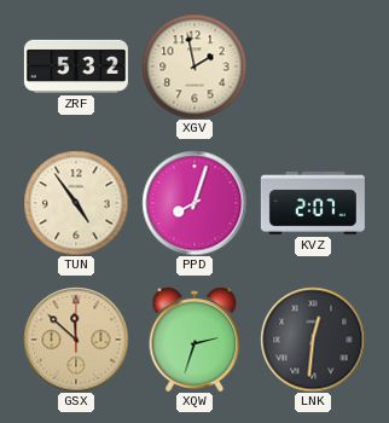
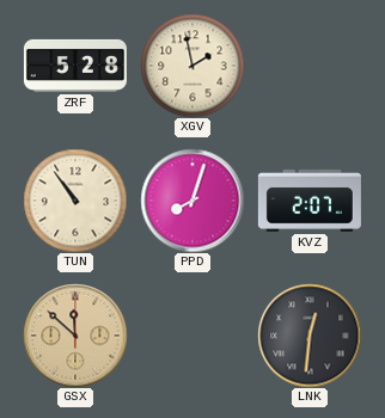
ZRF: 5:32 -> 5:28
TUN: 4:54 -> 10:54
XQW: 2:33 -> none
